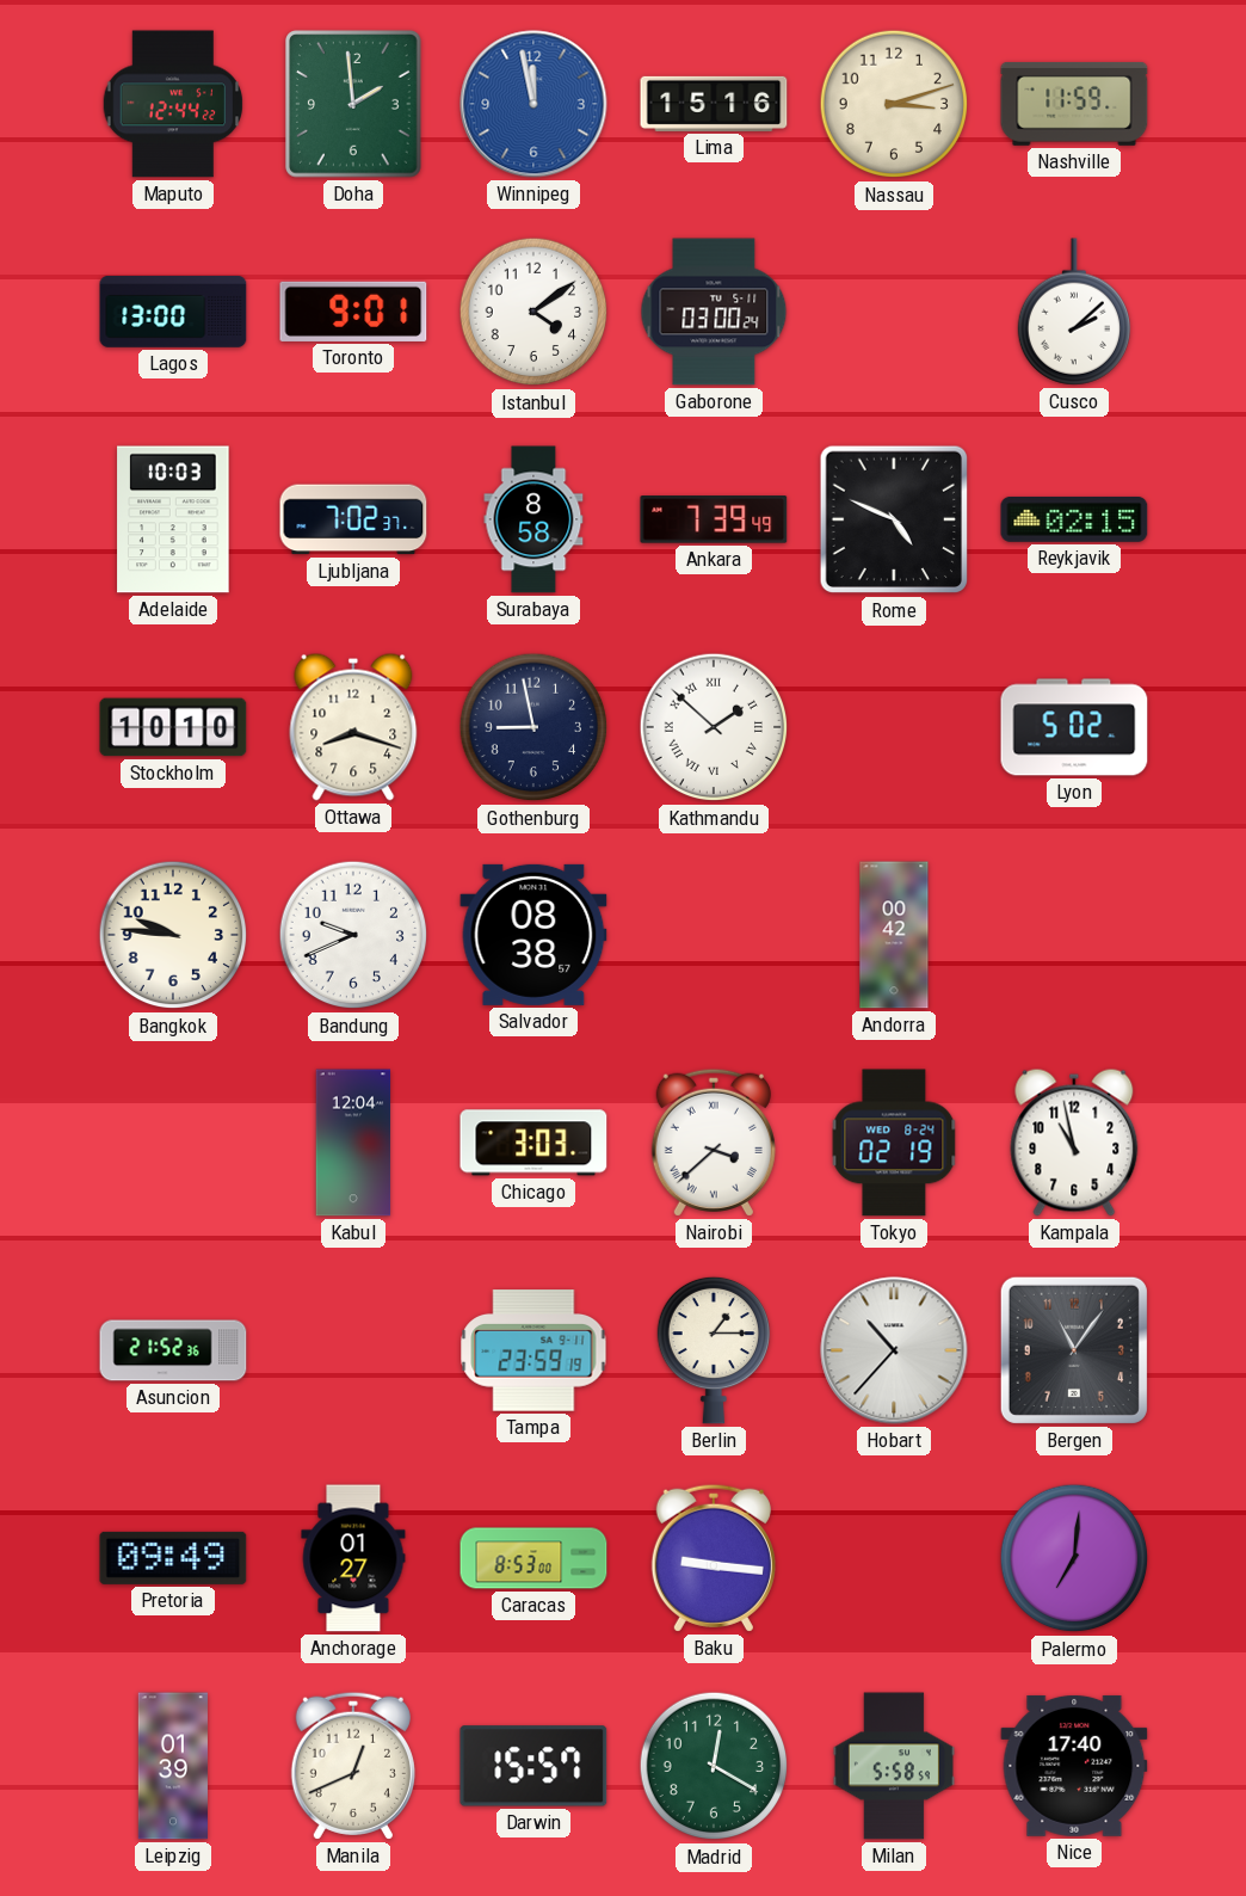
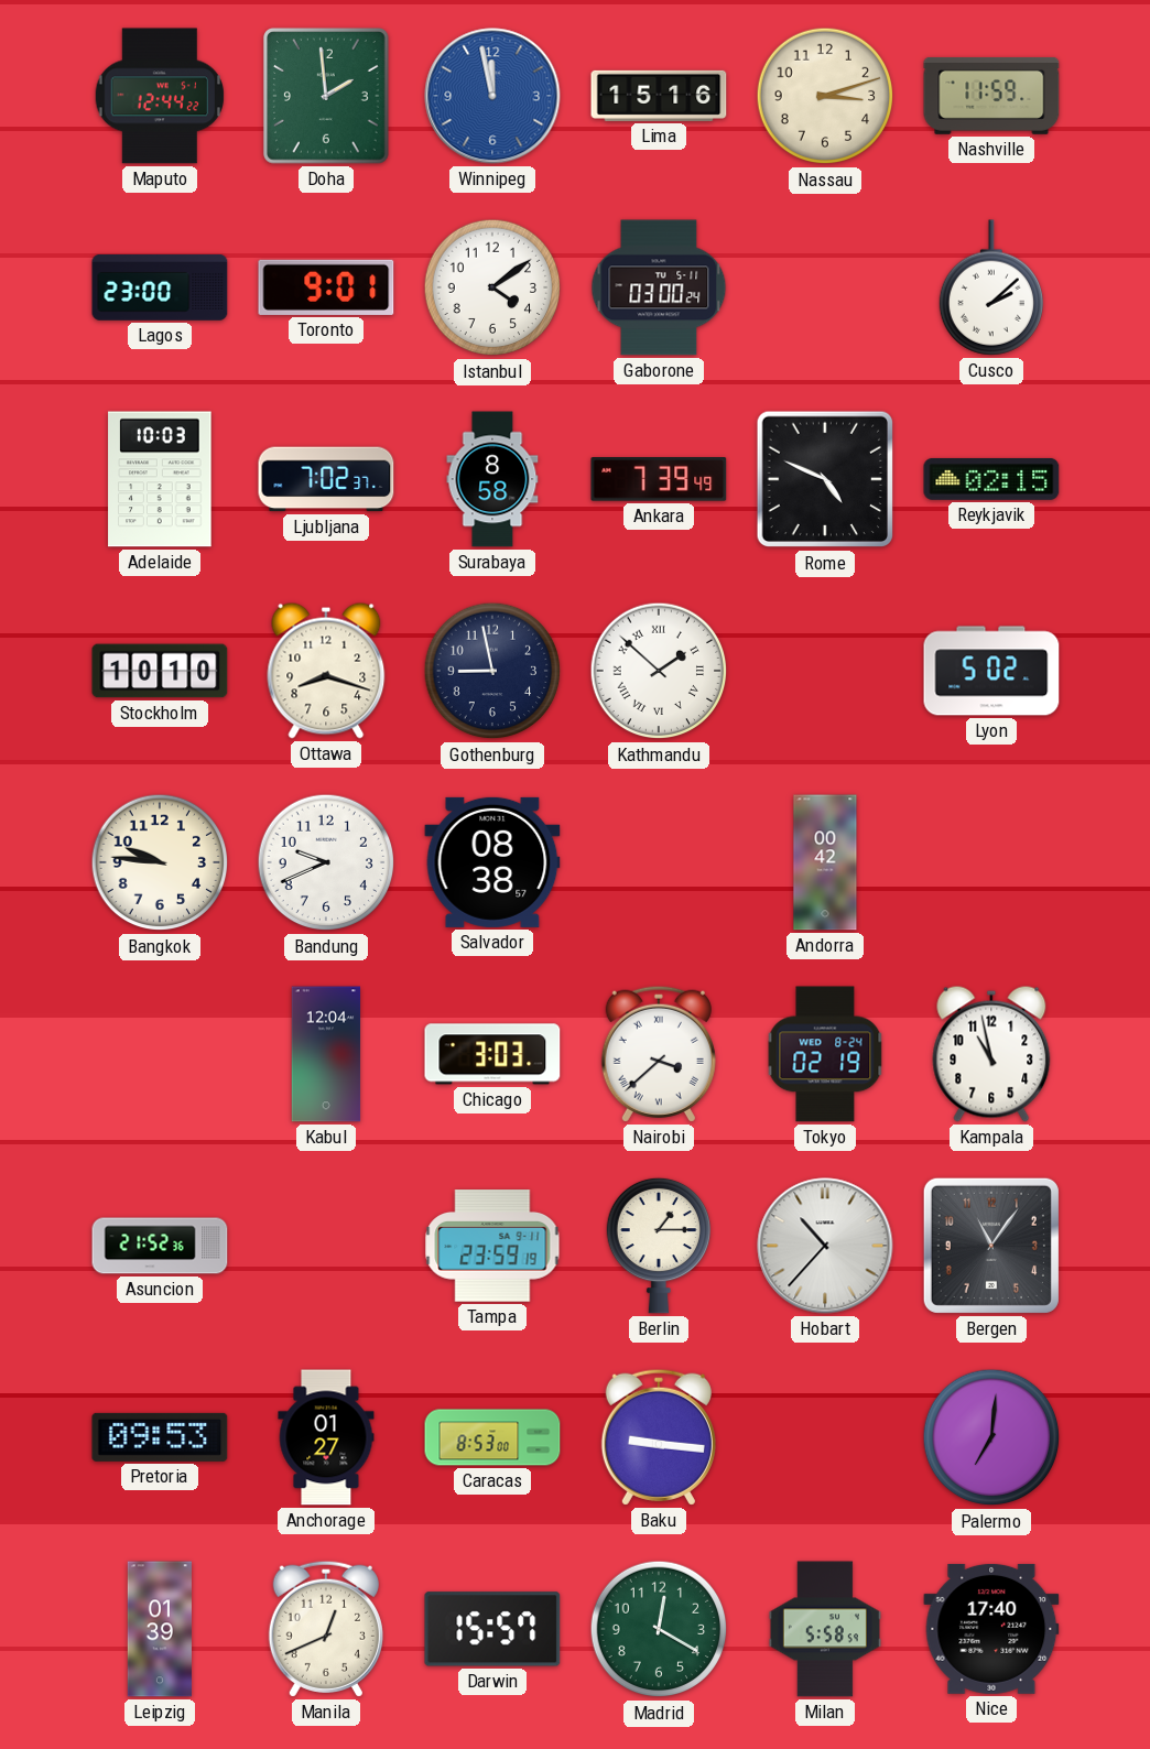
Lagos: 13:00 -> 23:00
Pretoria: 09:49 -> 09:53
